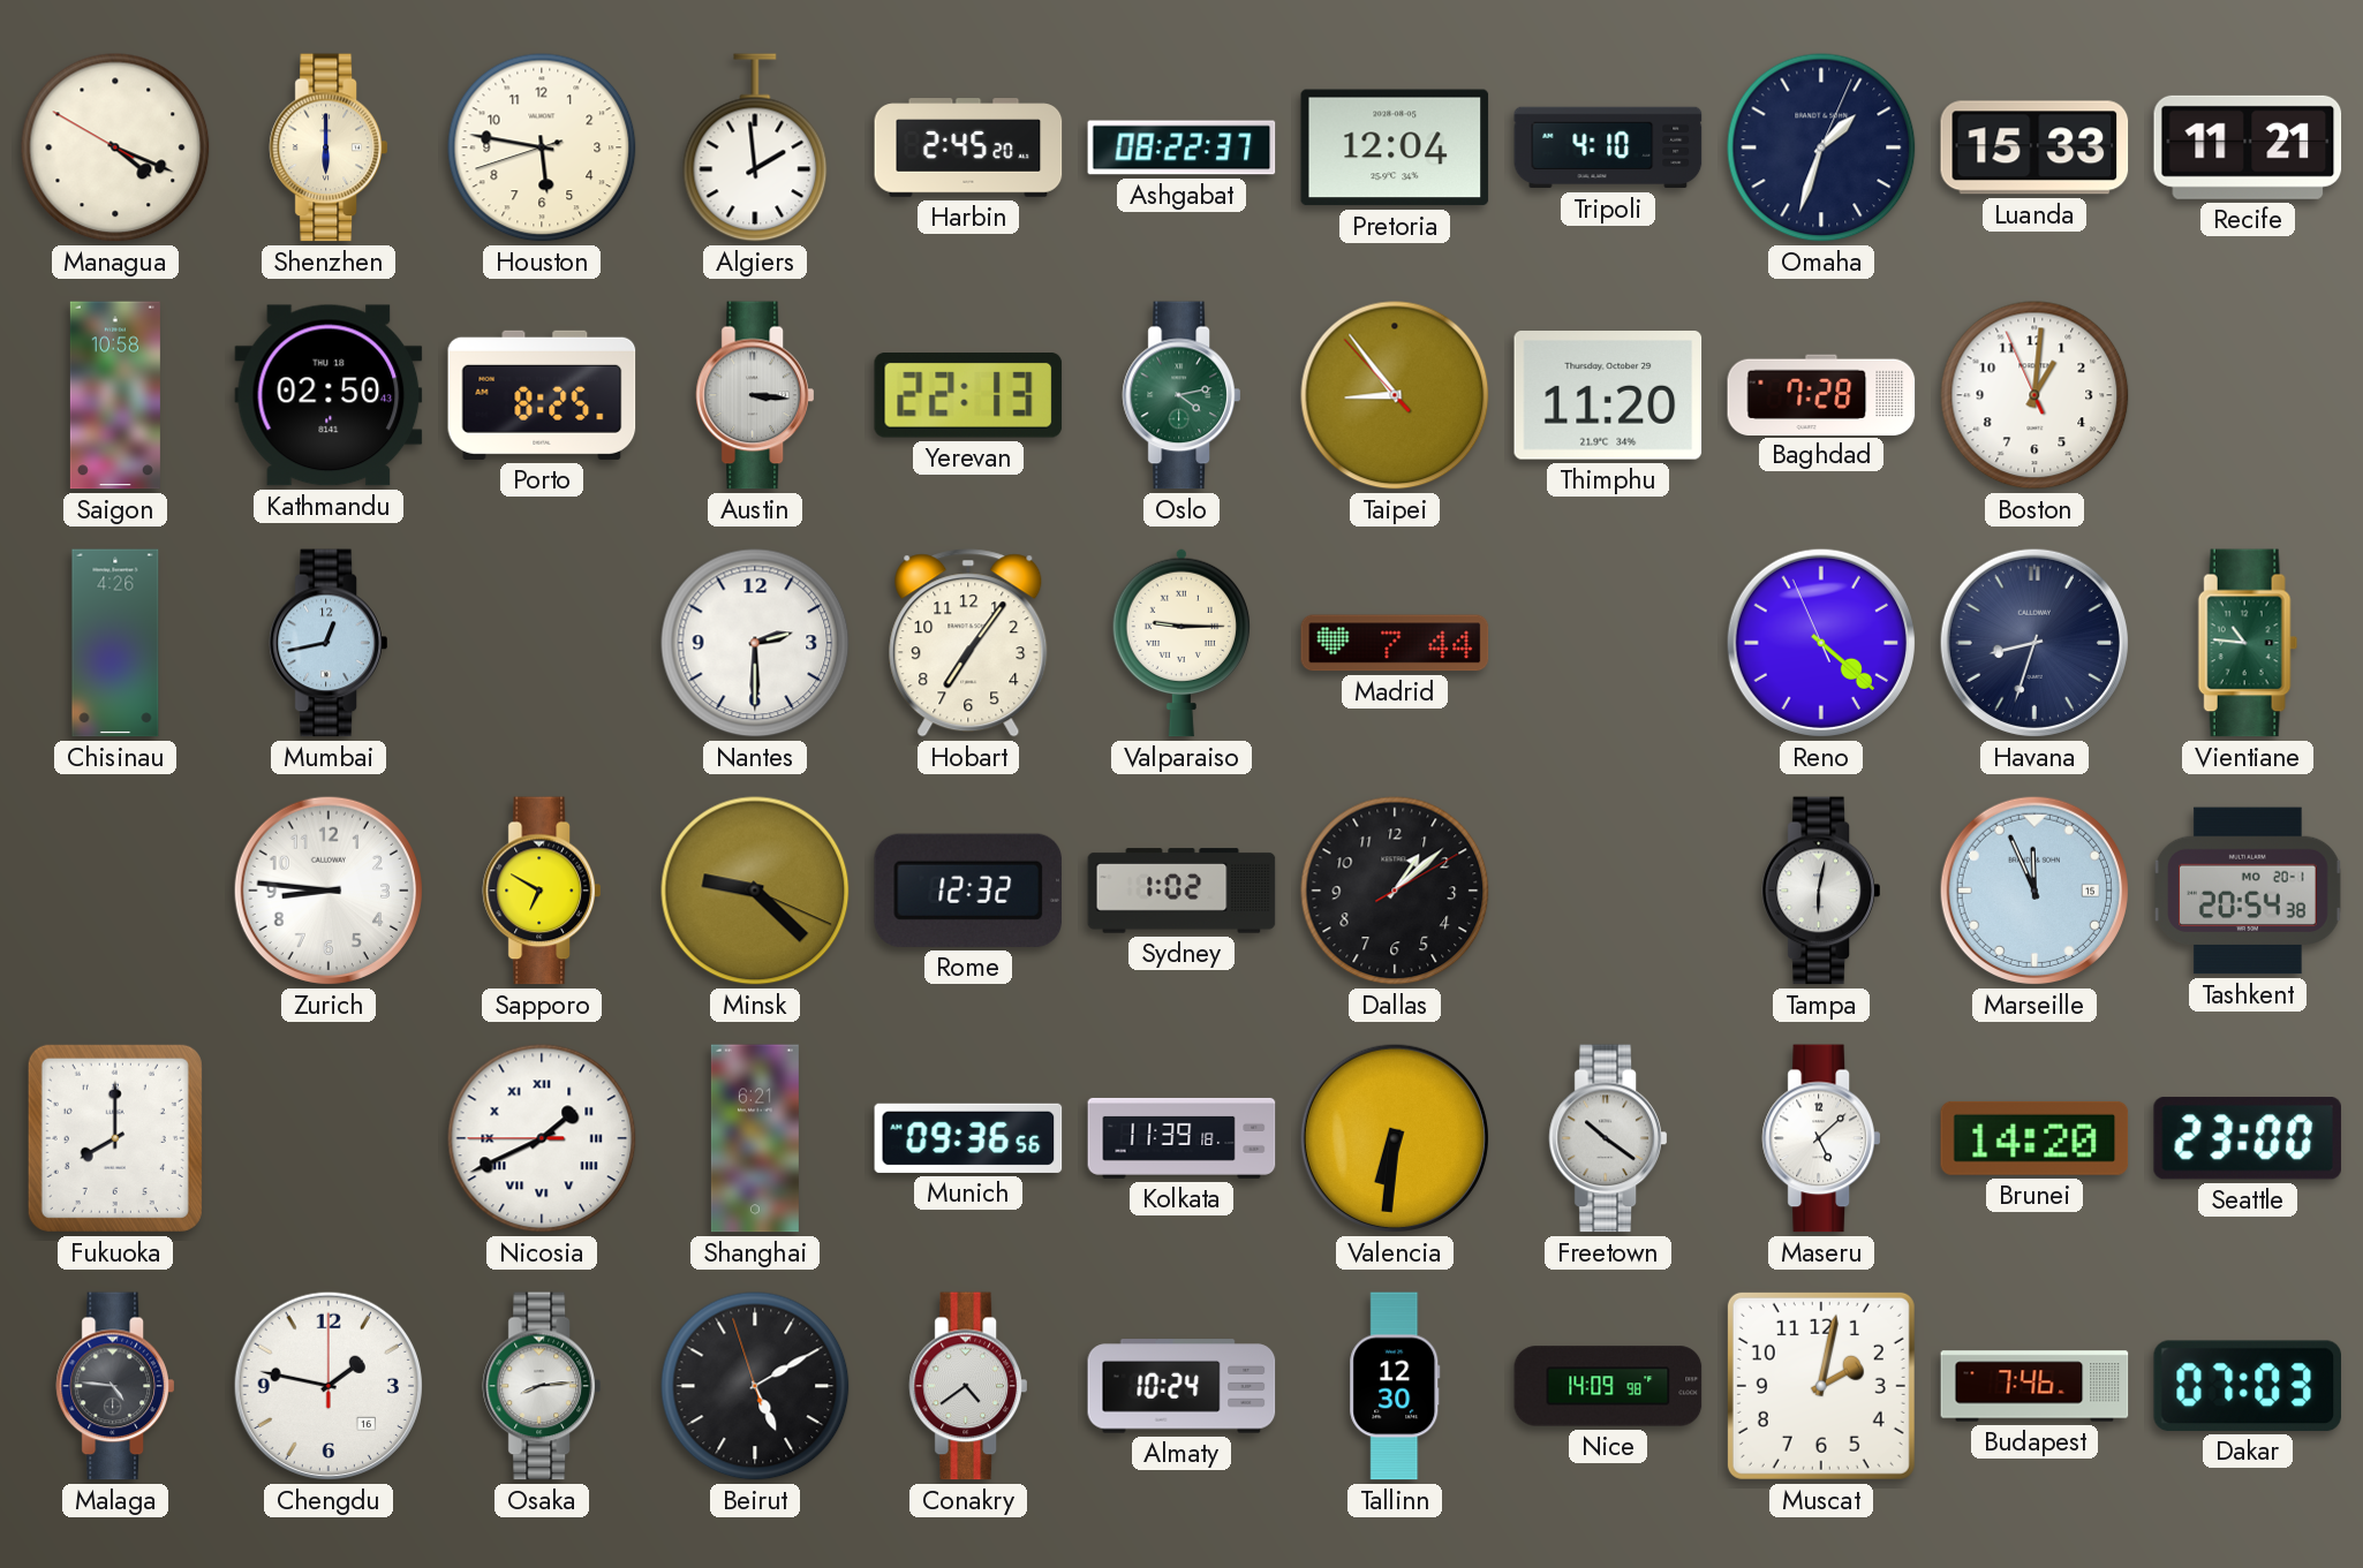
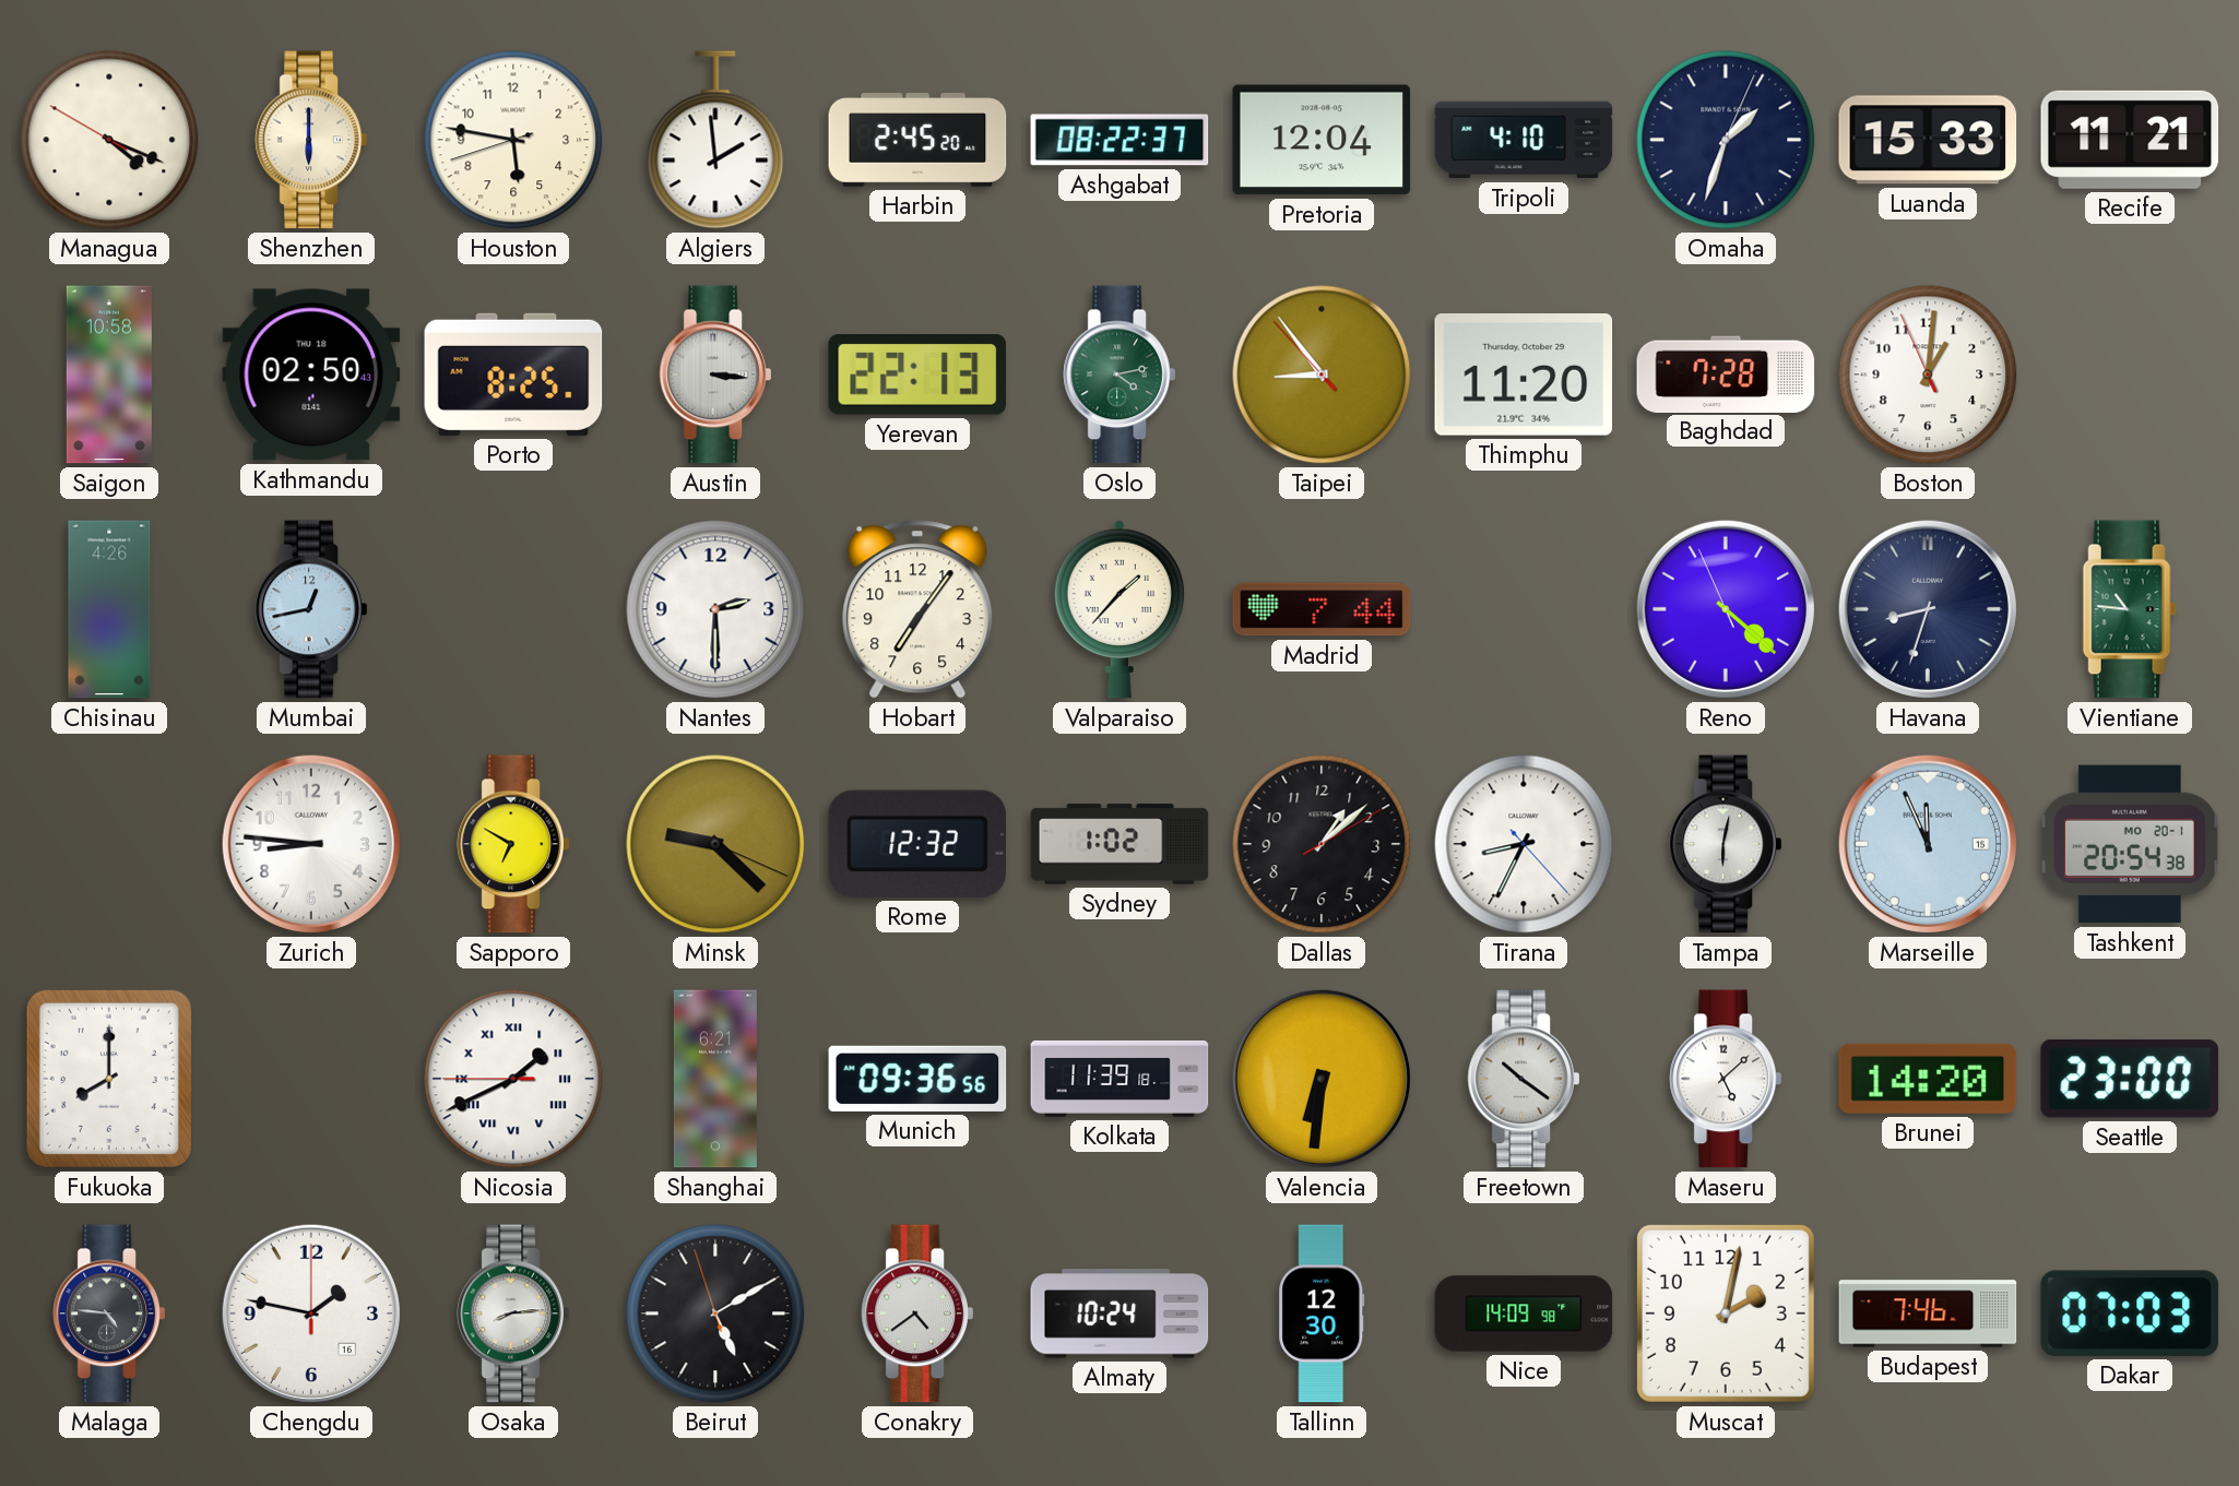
Valparaiso: 9:15 -> 1:37
Tirana: none -> 8:34
